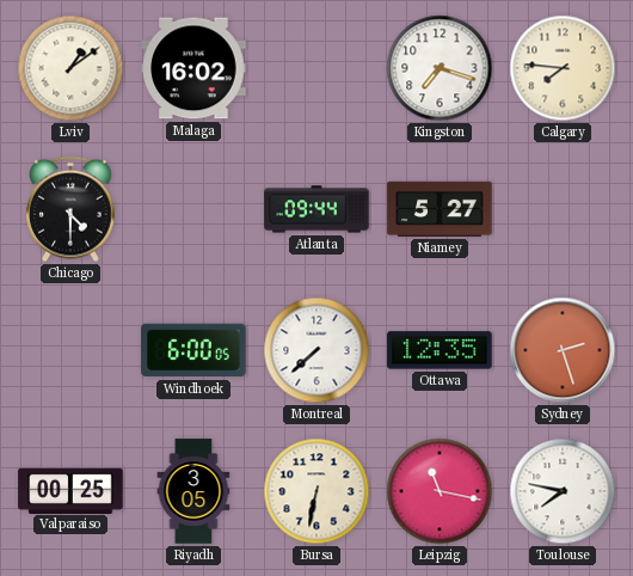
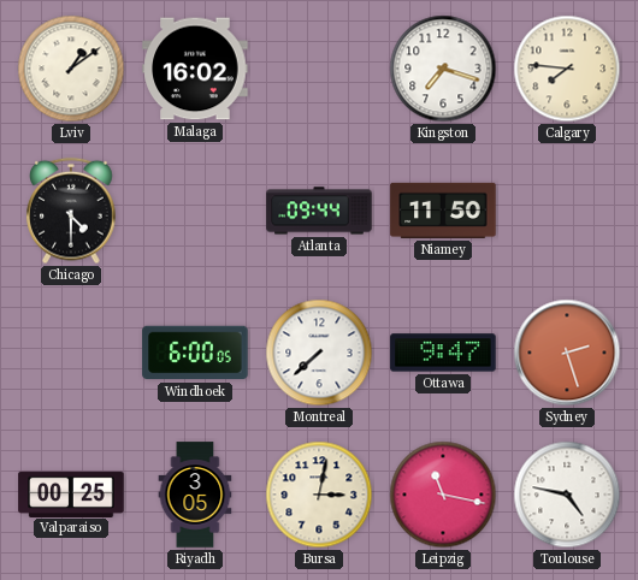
Niamey: 5:27 -> 11:50
Ottawa: 12:35 -> 9:47
Bursa: 6:32 -> 3:02
Toulouse: 7:47 -> 4:47
